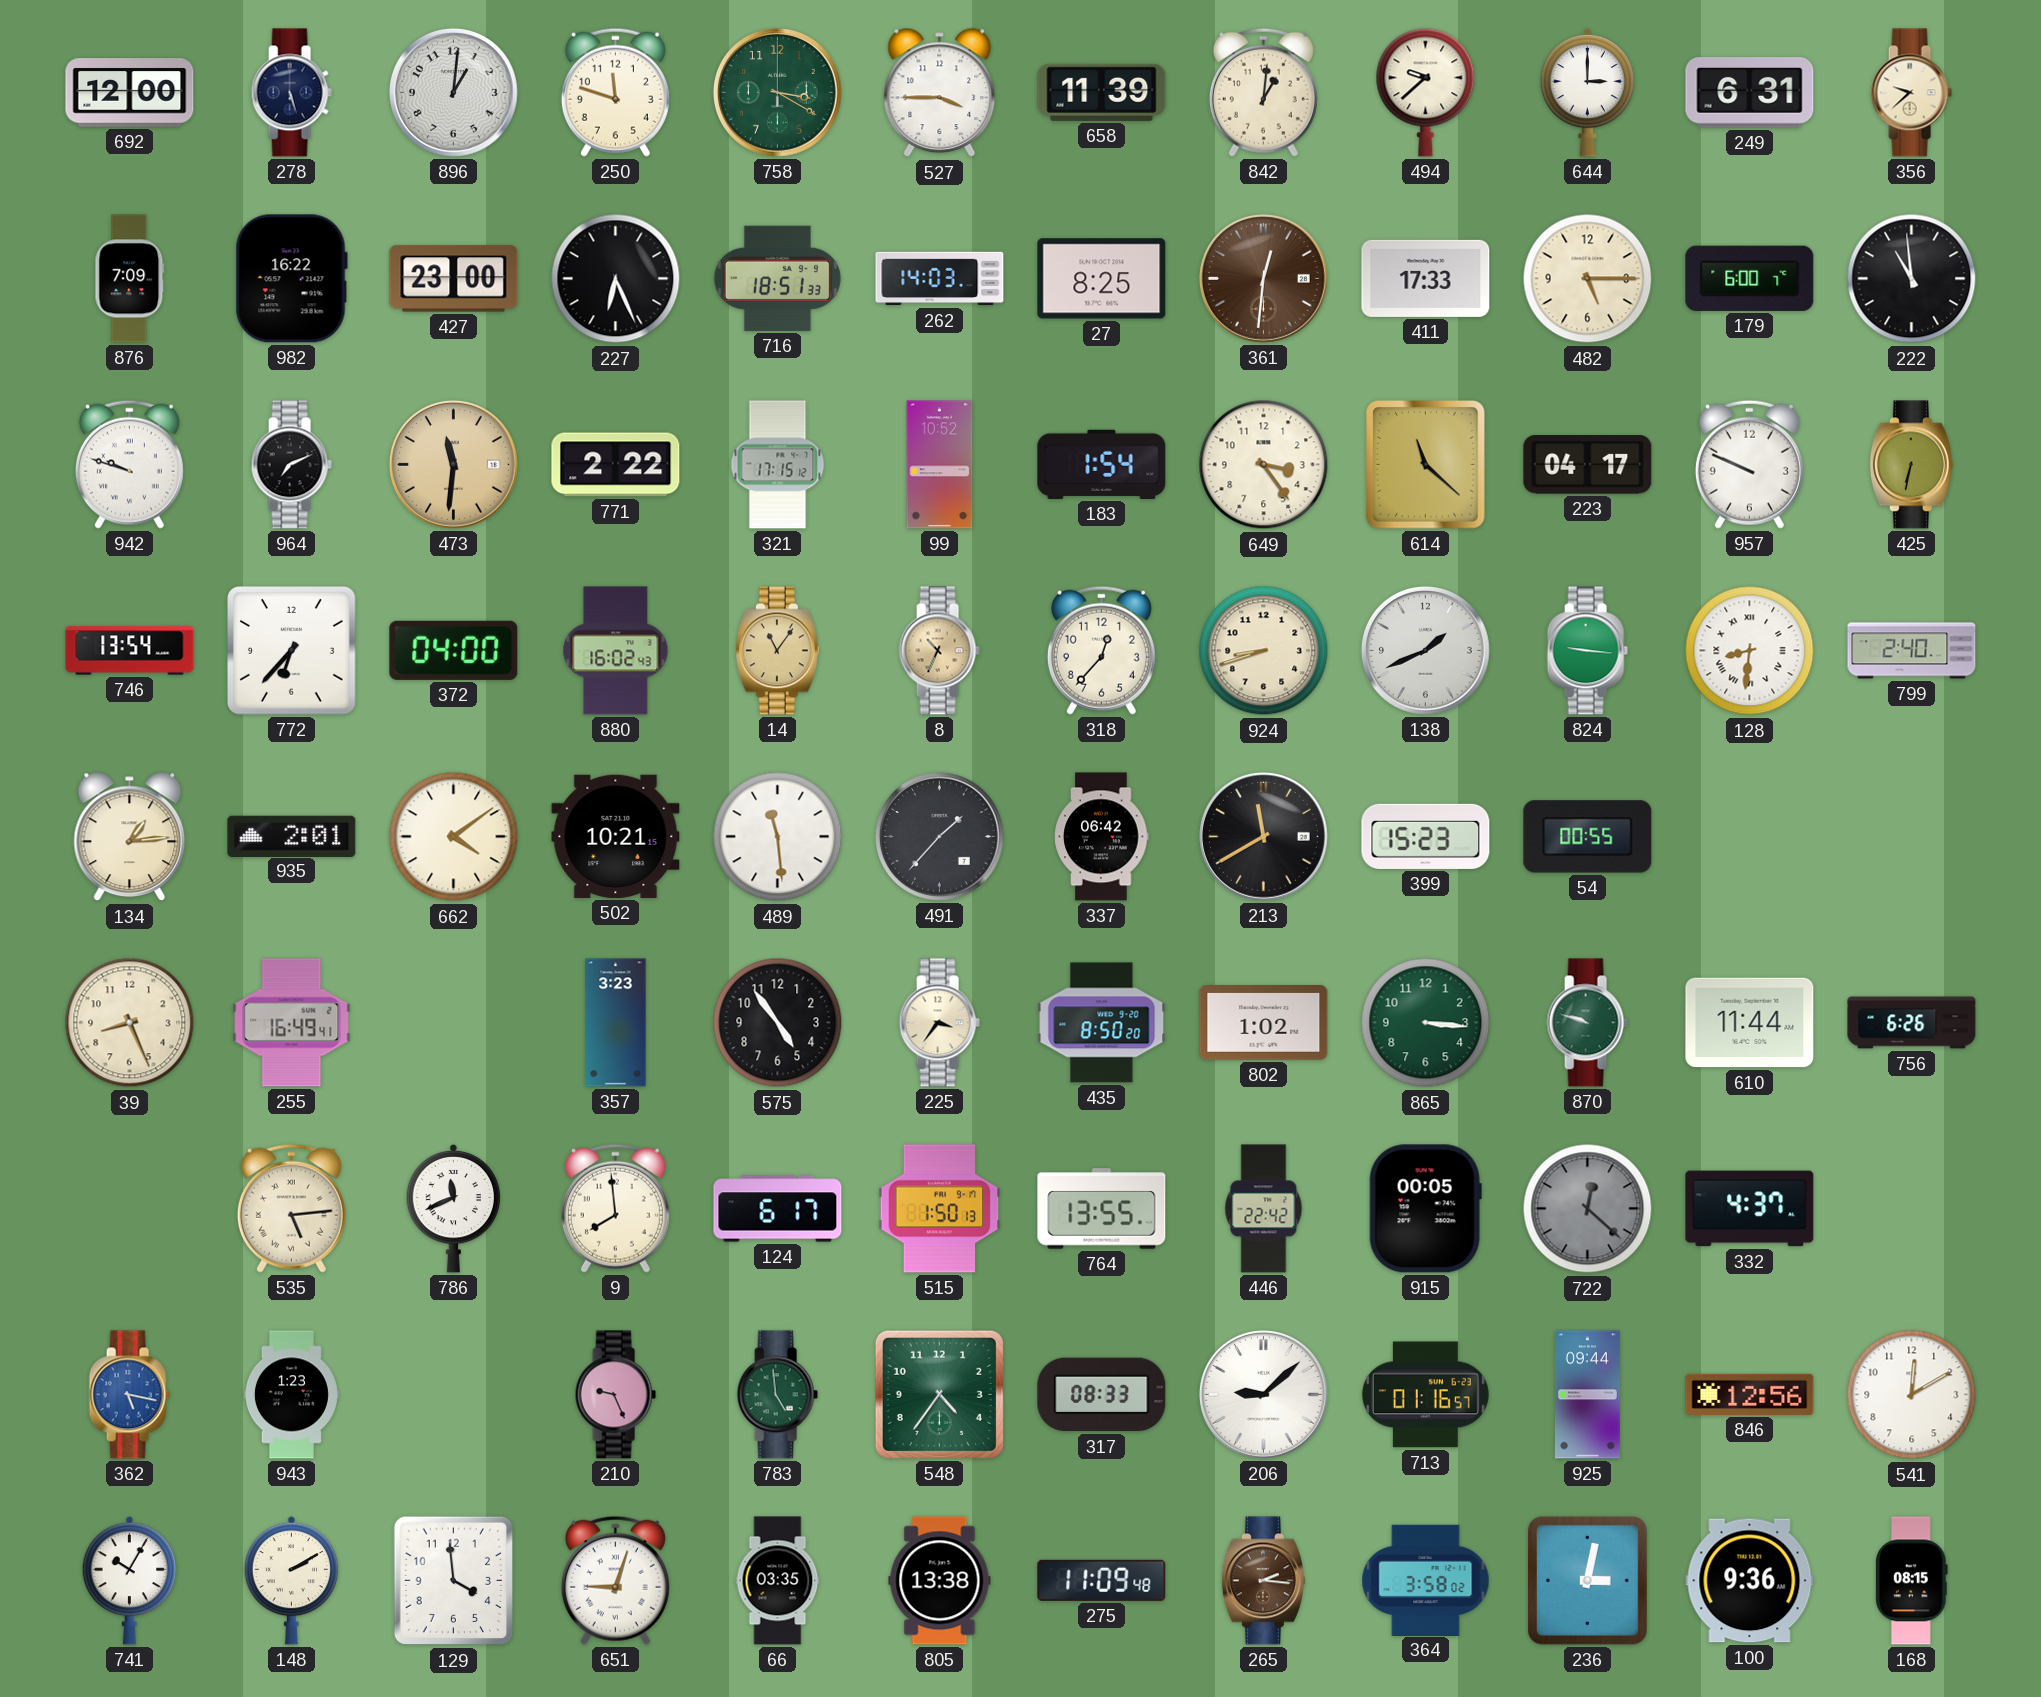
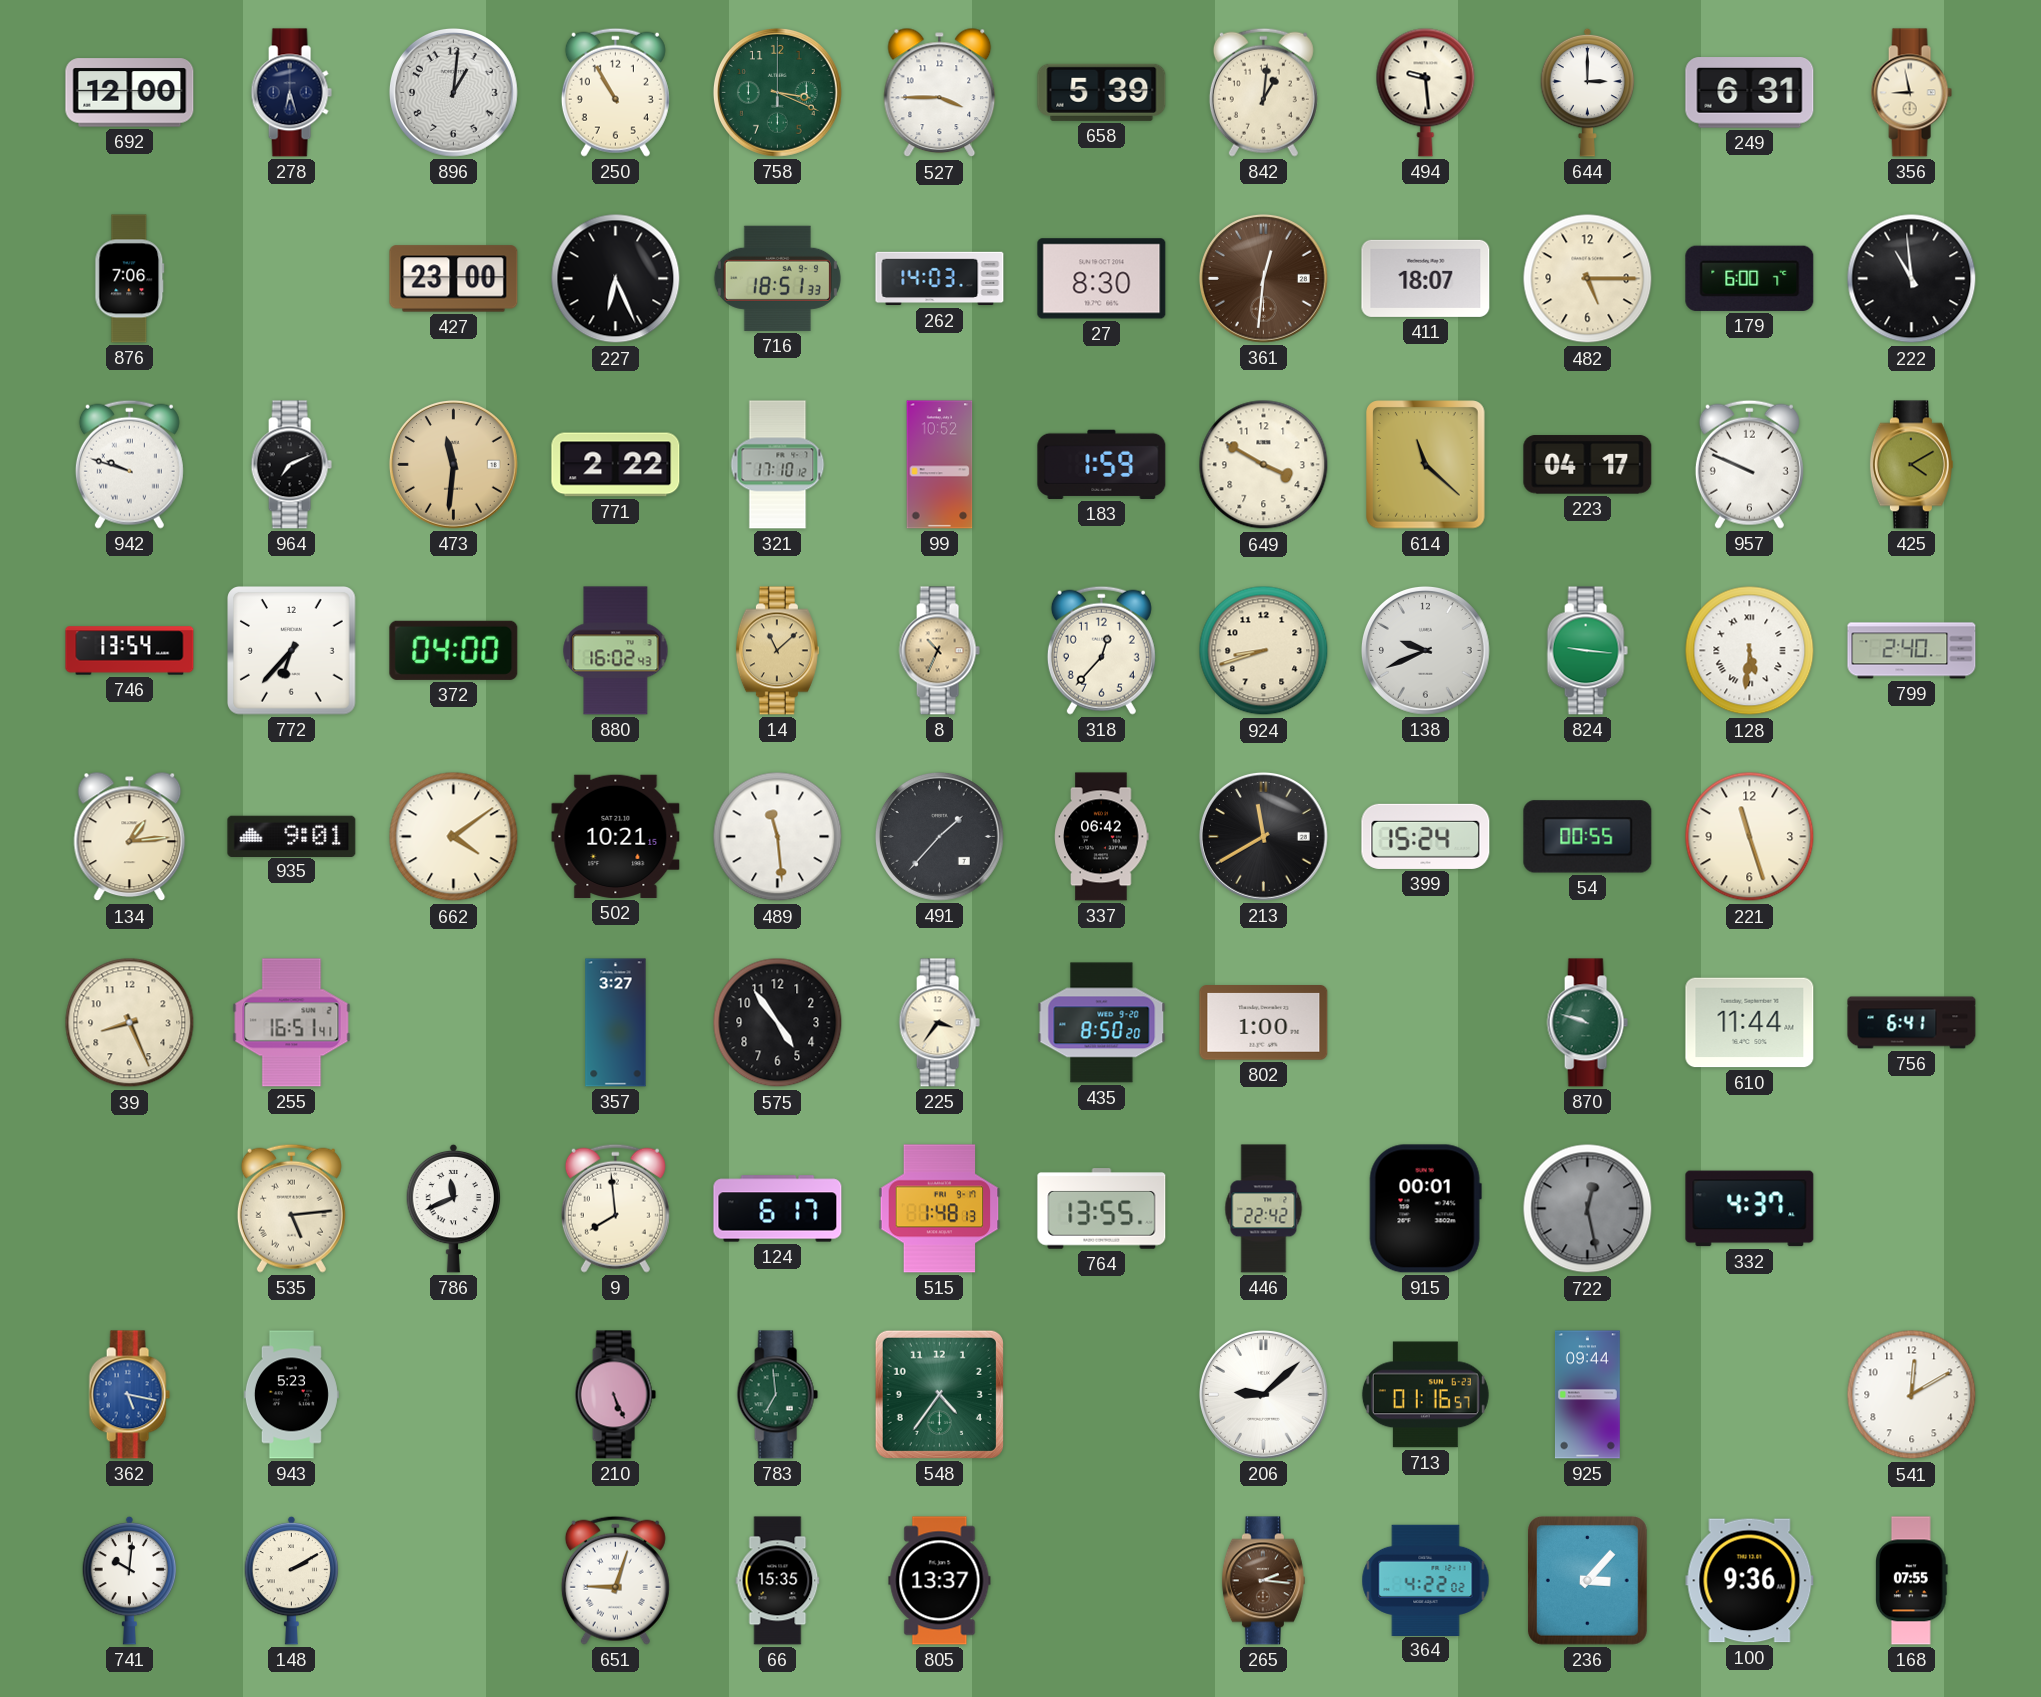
278: 5:27 -> 6:27
250: 11:48 -> 10:55
758: 3:20 -> 3:19
658: 11:39 -> 5:39
494: 9:38 -> 9:29
356: 9:38 -> 8:58
876: 7:09 -> 7:06
982: 16:22 -> none
27: 8:25 -> 8:30
411: 17:33 -> 18:07
321: 17:15 -> 17:10
183: 1:54 -> 1:59
649: 3:24 -> 3:50
425: 6:32 -> 4:10
14: 11:06 -> 11:08
138: 1:41 -> 9:41
128: 8:31 -> 5:31
935: 2:01 -> 9:01
399: 15:23 -> 15:24
221: none -> 11:27
255: 16:49 -> 16:51
357: 3:23 -> 3:27
802: 1:02 -> 1:00
865: 3:16 -> none
756: 6:26 -> 6:41
515: 1:50 -> 1:48
915: 00:05 -> 00:01
722: 12:22 -> 12:28
943: 1:23 -> 5:23
210: 9:26 -> 5:26
783: 4:59 -> 6:59
317: 08:33 -> none
846: 12:56 -> none
741: 10:05 -> 10:01
129: 3:59 -> none
66: 03:35 -> 15:35
805: 13:38 -> 13:37
275: 11:09 -> none
364: 3:58 -> 4:22
236: 3:02 -> 3:07
168: 08:15 -> 07:55
